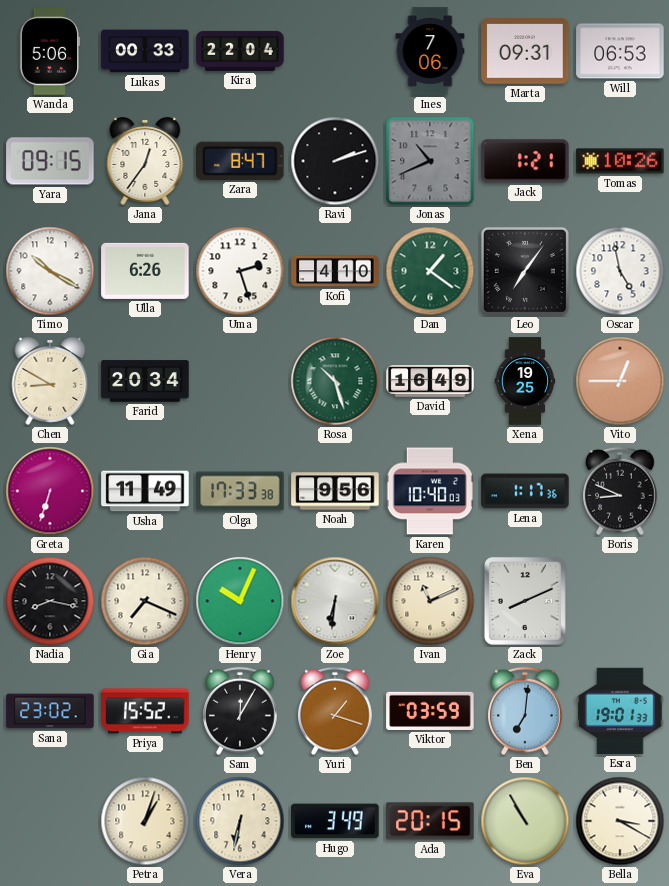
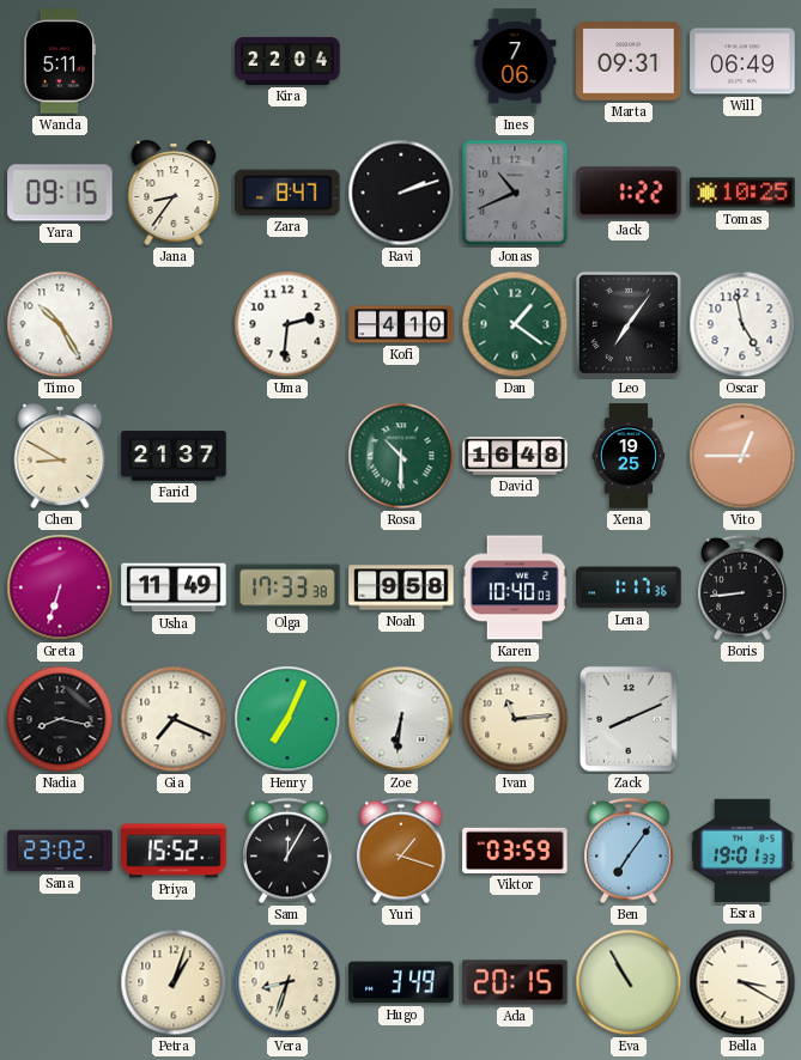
Wanda: 5:06 -> 5:11
Lukas: 00:33 -> none
Will: 06:53 -> 06:49
Jana: 12:36 -> 8:36
Jack: 1:21 -> 1:22
Tomas: 10:26 -> 10:25
Timo: 10:20 -> 10:25
Ulla: 6:26 -> none
Uma: 2:27 -> 2:31
Farid: 20:34 -> 21:37
Rosa: 10:27 -> 10:30
David: 16:49 -> 16:48
Noah: 9:56 -> 9:58
Boris: 8:49 -> 8:44
Henry: 10:04 -> 7:04
Ivan: 11:11 -> 11:14
Ben: 7:01 -> 7:06
Vera: 6:32 -> 8:33
